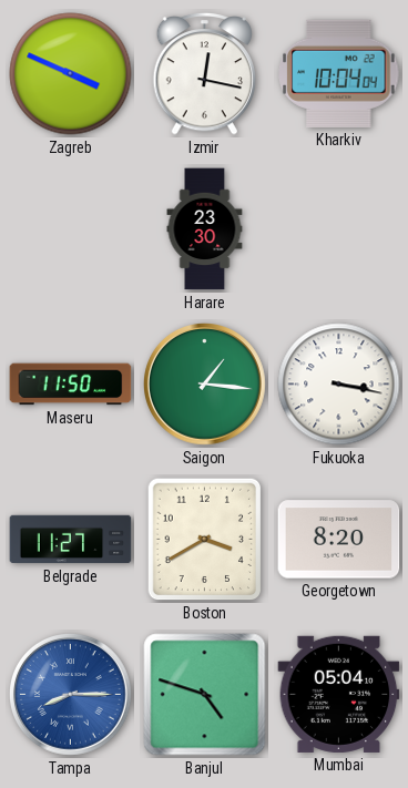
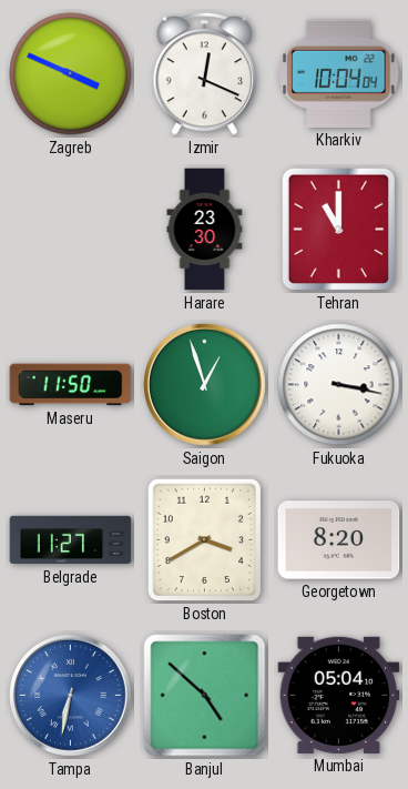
Izmir: 12:17 -> 12:19
Tehran: none -> 11:00
Saigon: 1:16 -> 12:57
Tampa: 8:15 -> 6:32
Banjul: 4:48 -> 4:52
